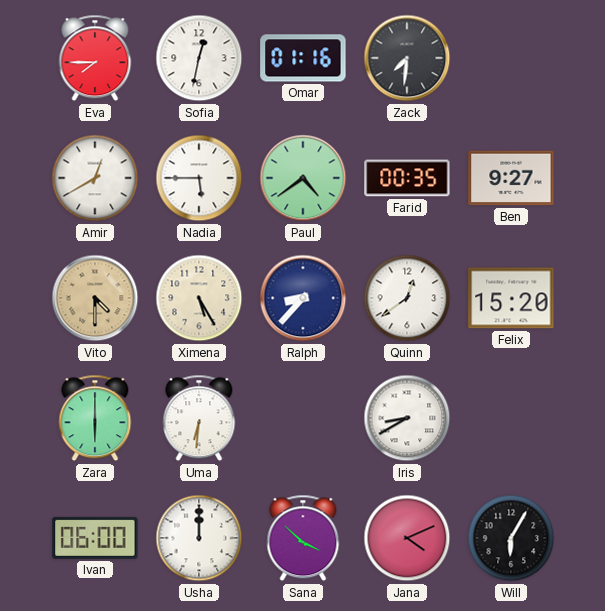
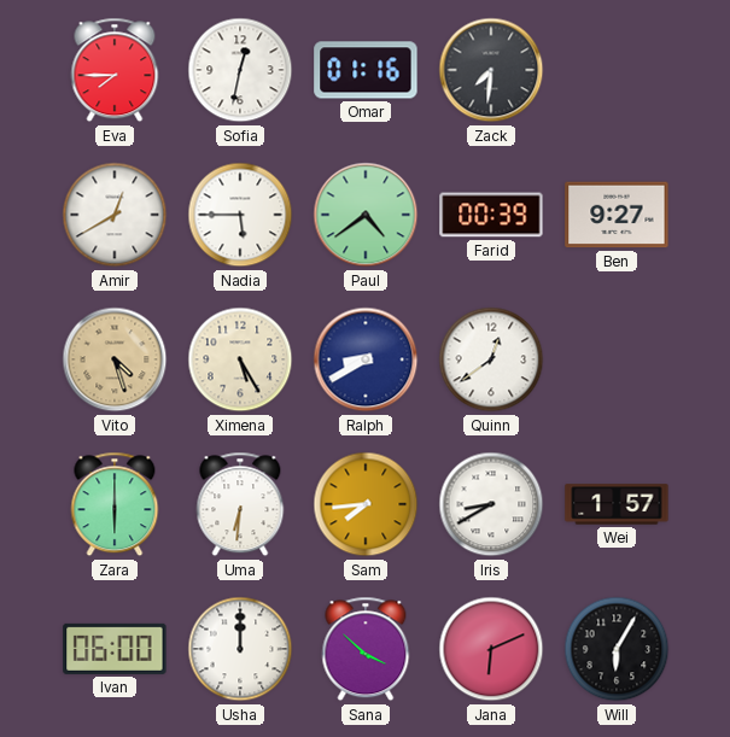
Farid: 00:35 -> 00:39
Vito: 4:30 -> 4:27
Ralph: 8:37 -> 8:40
Felix: 15:20 -> none
Sam: none -> 7:44
Wei: none -> 1:57
Jana: 4:11 -> 6:11
